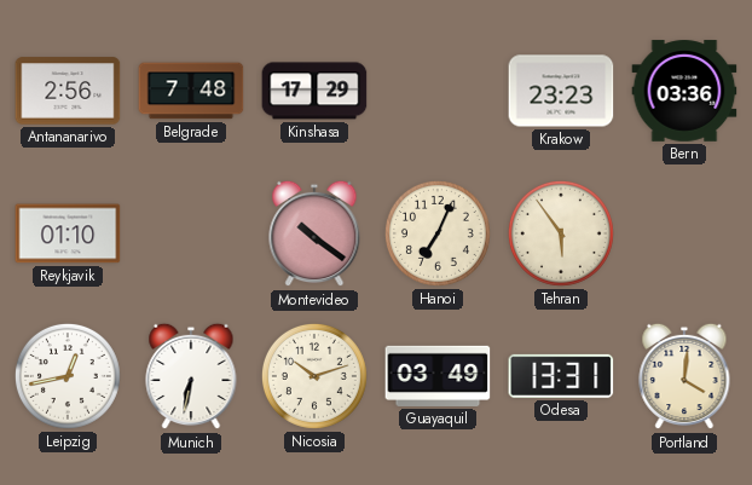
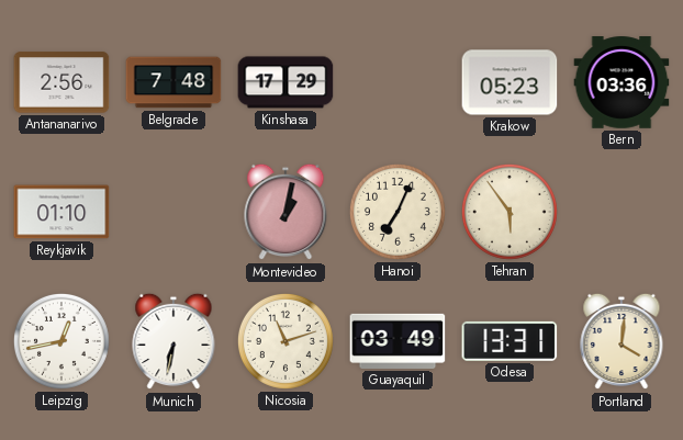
Krakow: 23:23 -> 05:23
Montevideo: 10:21 -> 1:02
Nicosia: 10:12 -> 11:12
